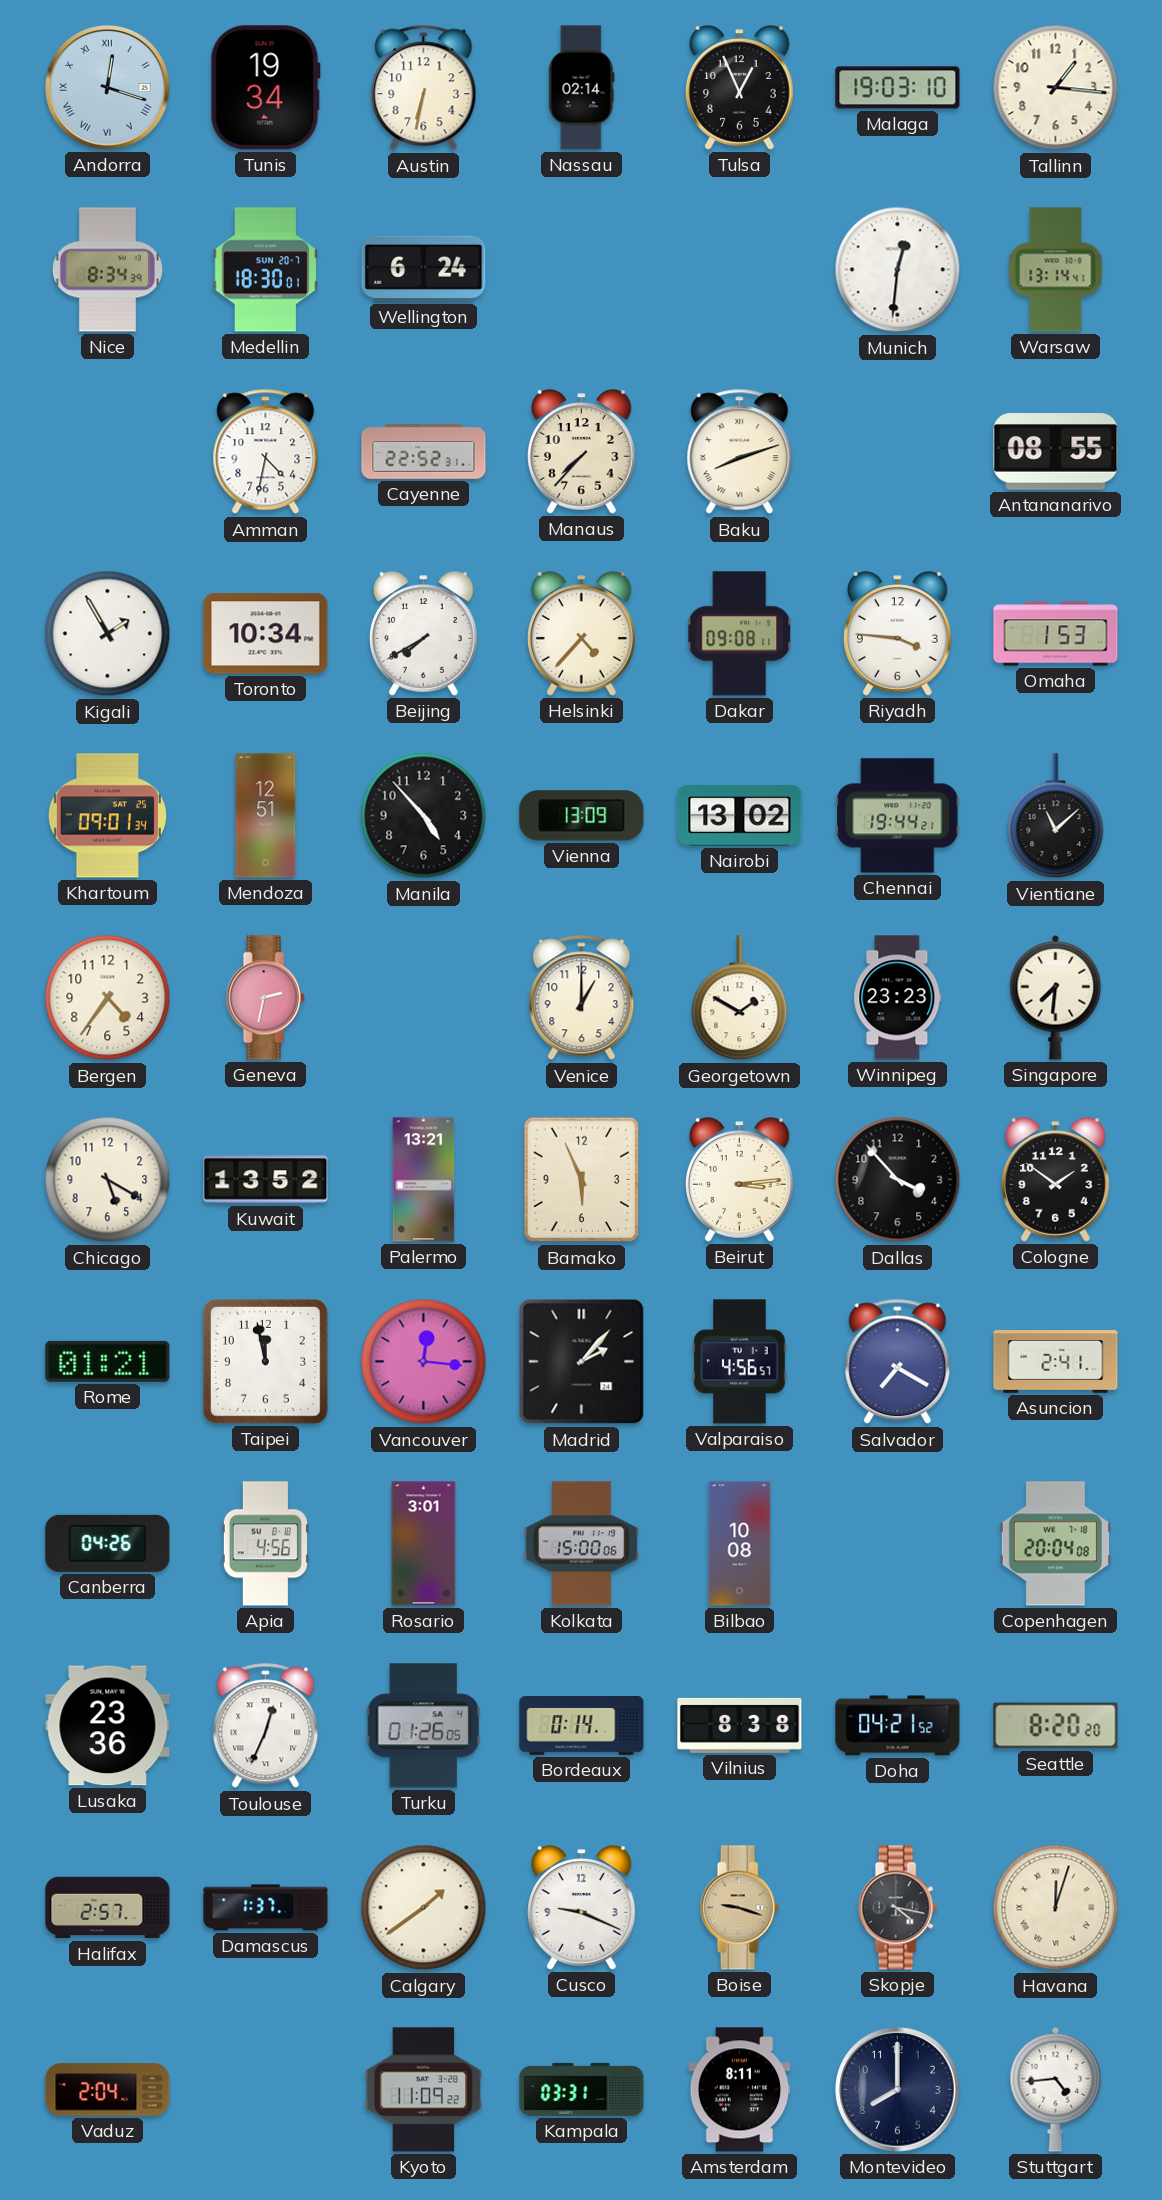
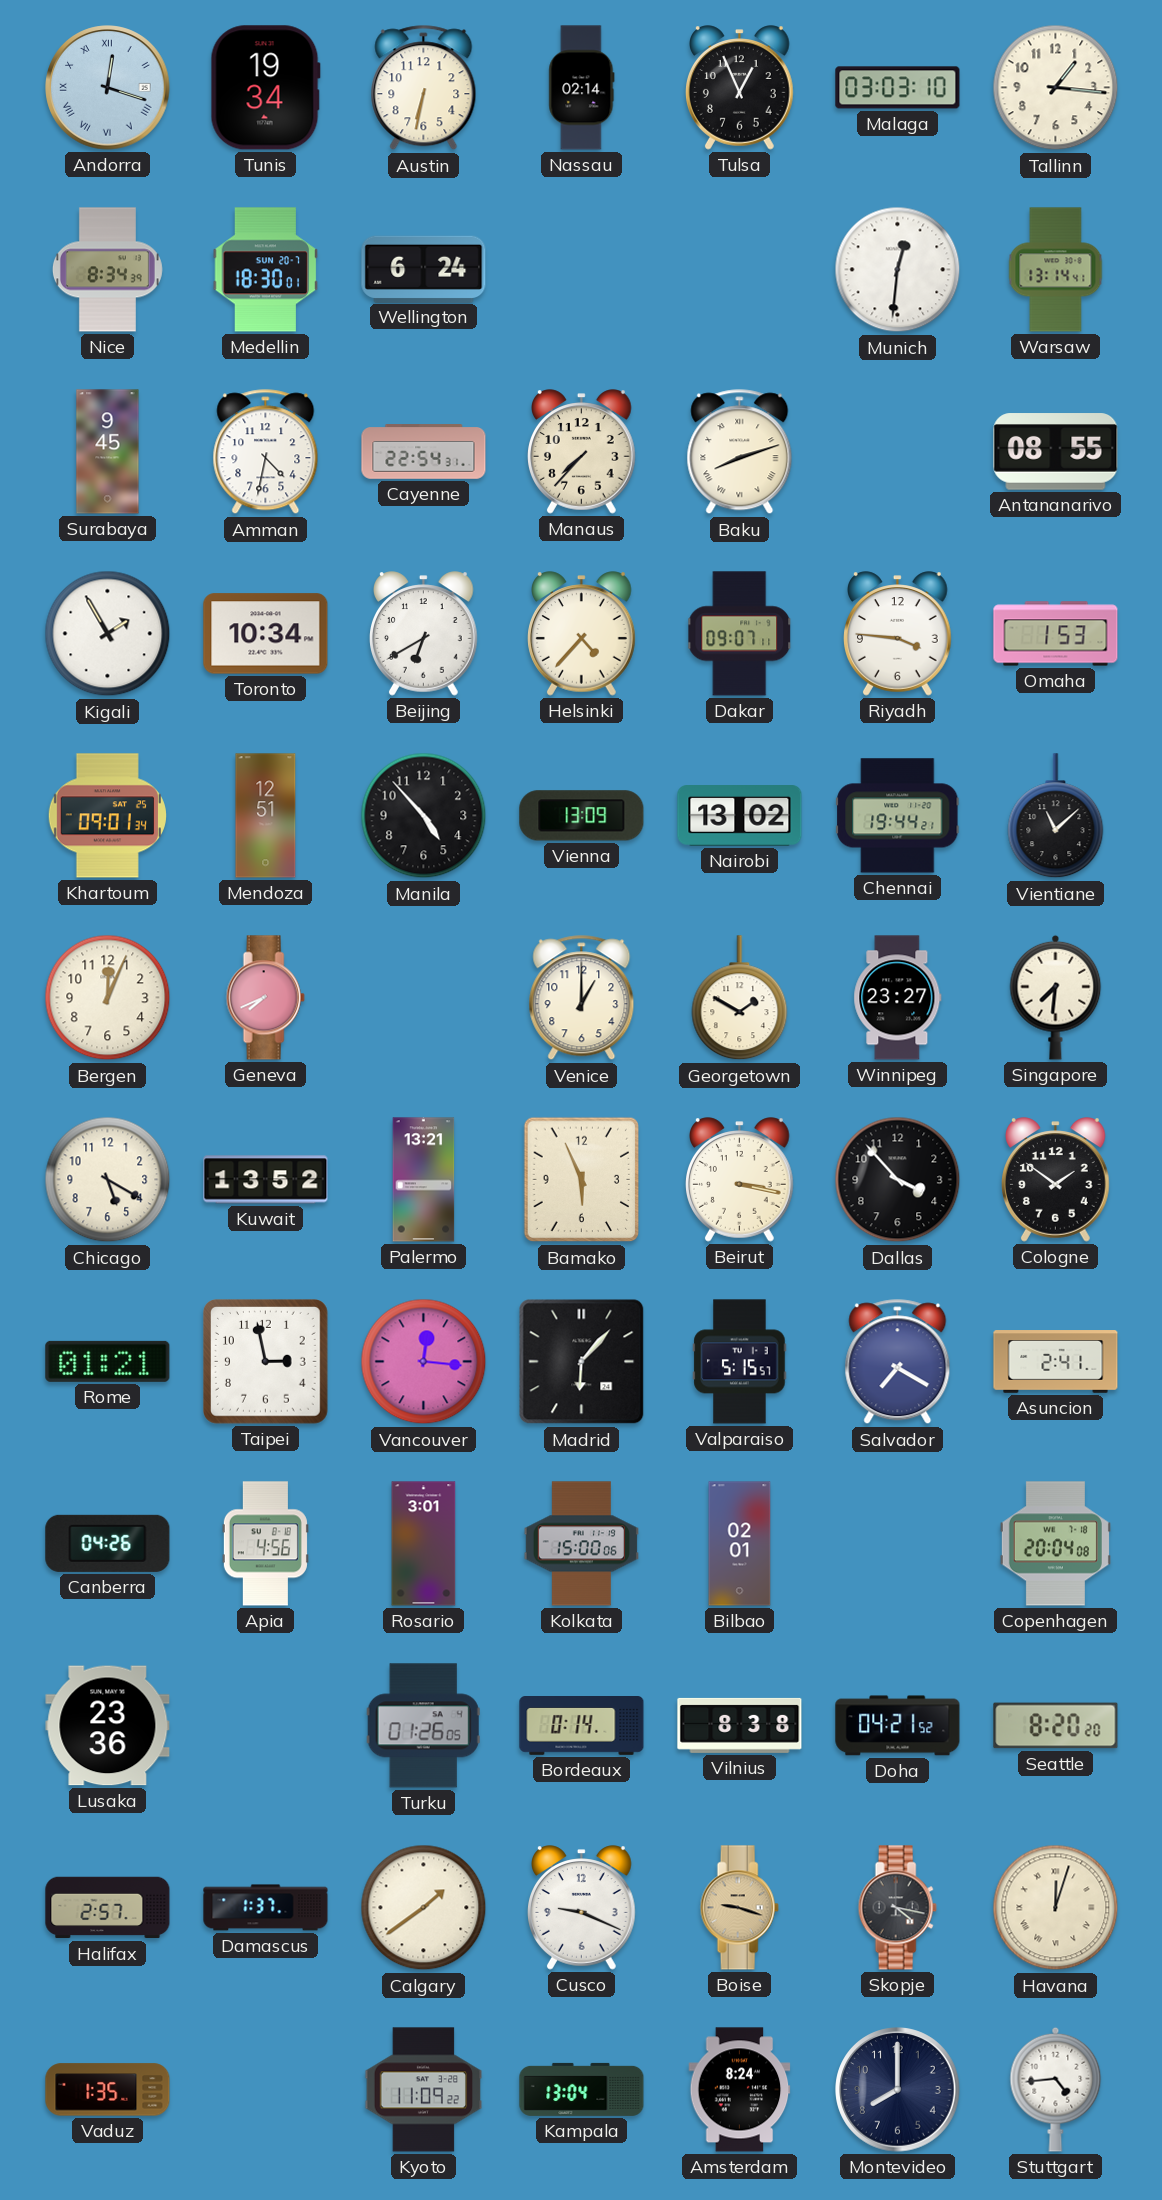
Malaga: 19:03 -> 03:03
Surabaya: none -> 9:45
Cayenne: 22:52 -> 22:54
Beijing: 7:40 -> 6:40
Dakar: 09:08 -> 09:07
Bergen: 4:36 -> 12:04
Geneva: 2:32 -> 7:41
Winnipeg: 23:23 -> 23:27
Beirut: 3:14 -> 3:17
Taipei: 11:58 -> 2:58
Madrid: 2:07 -> 6:07
Valparaiso: 4:56 -> 5:15
Bilbao: 10:08 -> 02:01
Toulouse: 12:34 -> none
Vaduz: 2:04 -> 1:35
Kampala: 03:31 -> 13:04
Amsterdam: 8:11 -> 8:24
